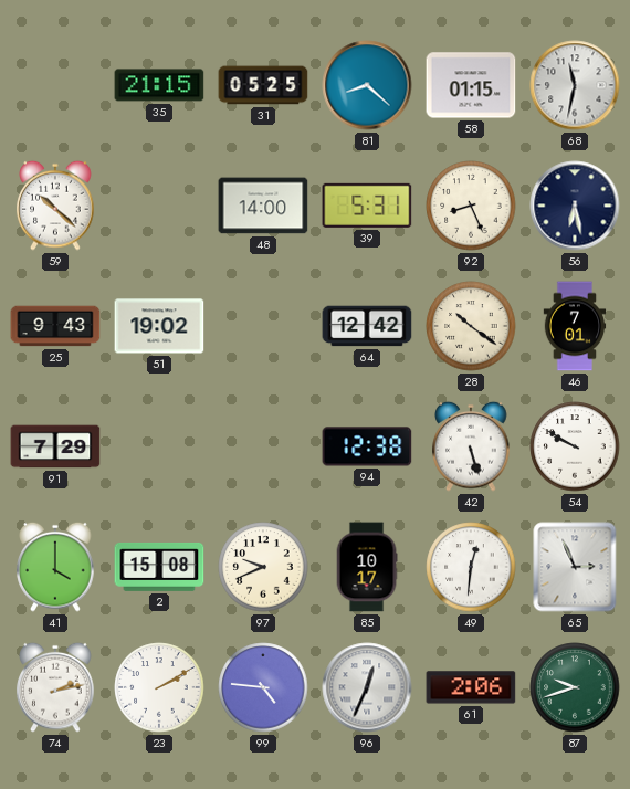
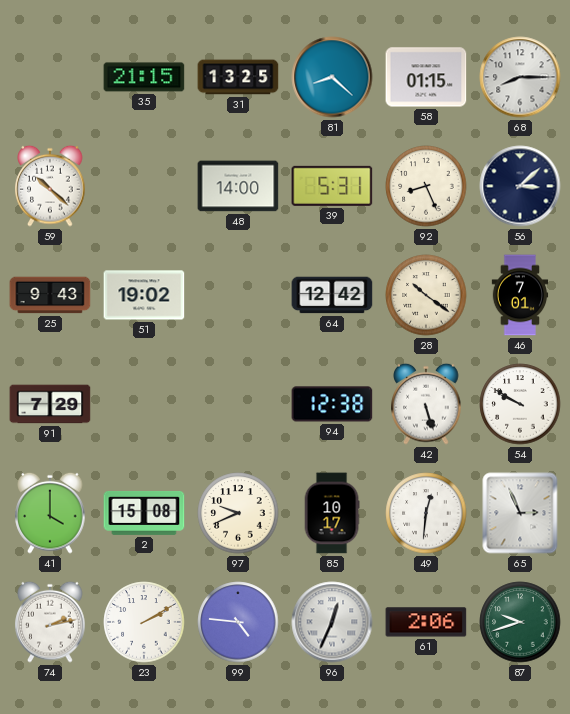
31: 05:25 -> 13:25
68: 11:32 -> 8:15
56: 6:28 -> 3:08
